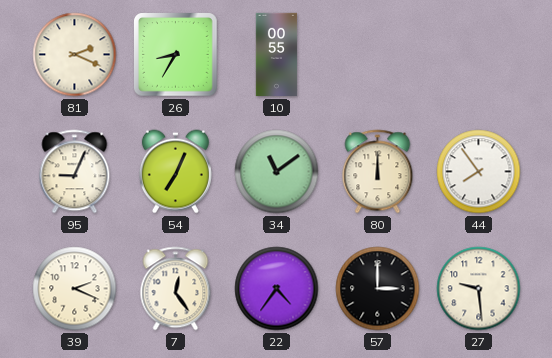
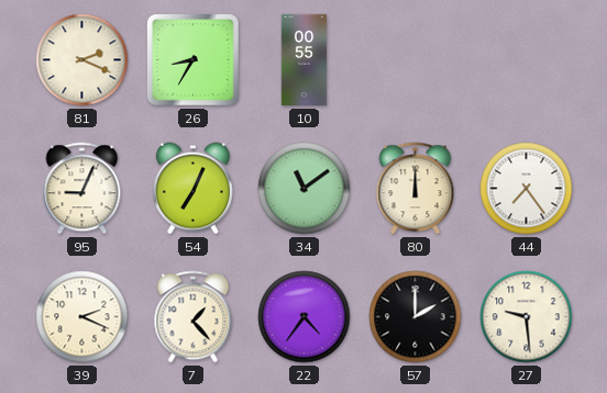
44: 7:54 -> 7:24
7: 12:24 -> 1:23
57: 3:00 -> 2:00
